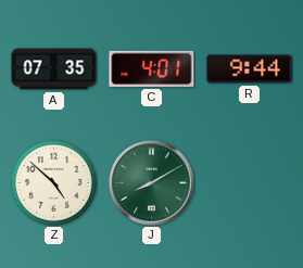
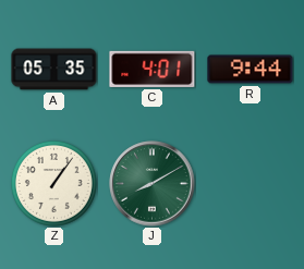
A: 07:35 -> 05:35
Z: 4:52 -> 1:06
